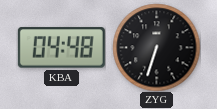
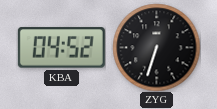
KBA: 04:48 -> 04:52
